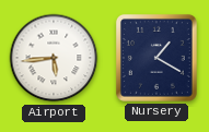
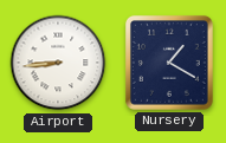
Airport: 5:44 -> 8:44
